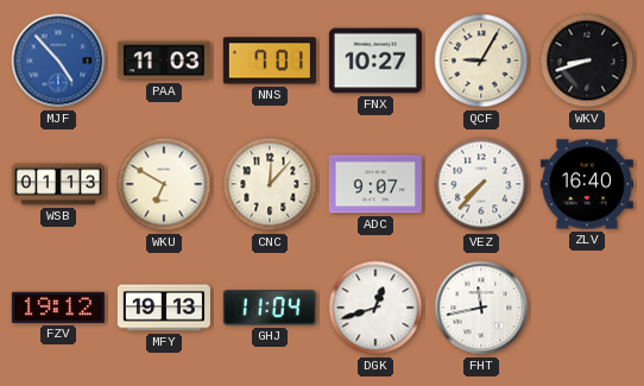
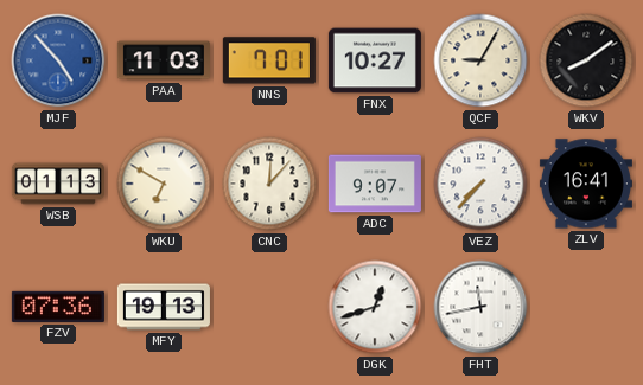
WKV: 8:42 -> 8:09
ZLV: 16:40 -> 16:41
FZV: 19:12 -> 07:36
GHJ: 11:04 -> none
